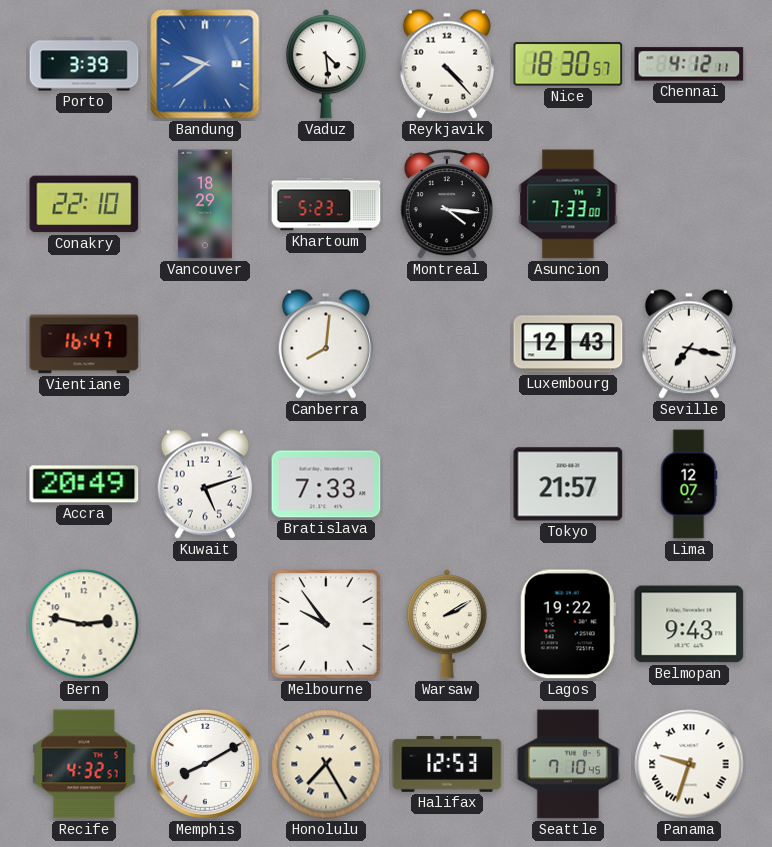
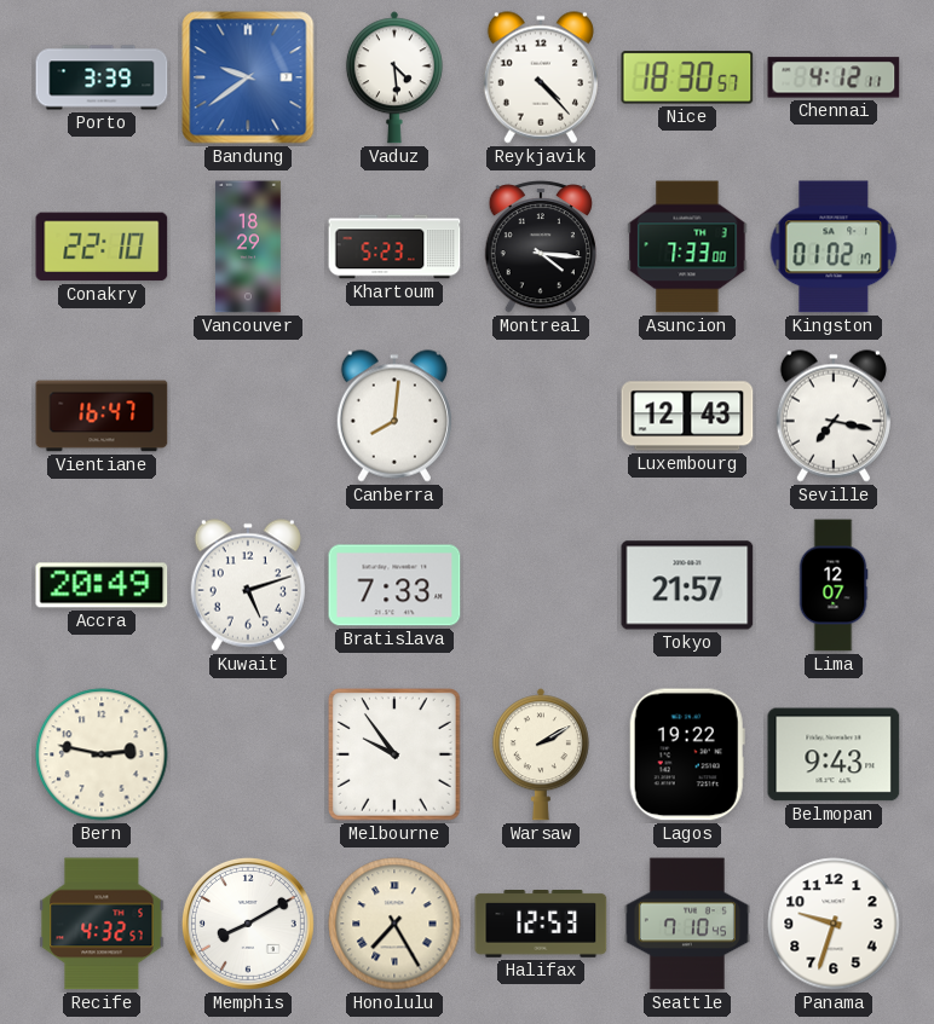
Kingston: none -> 01:02
Panama numerals: Roman -> Arabic
